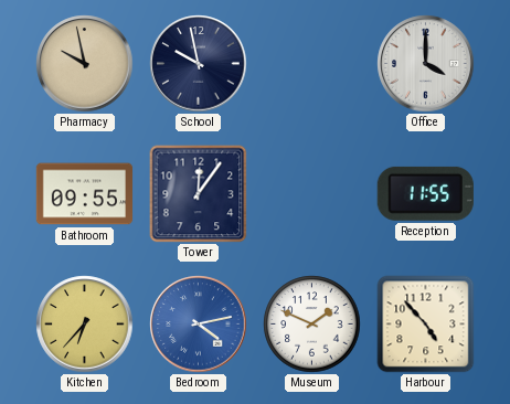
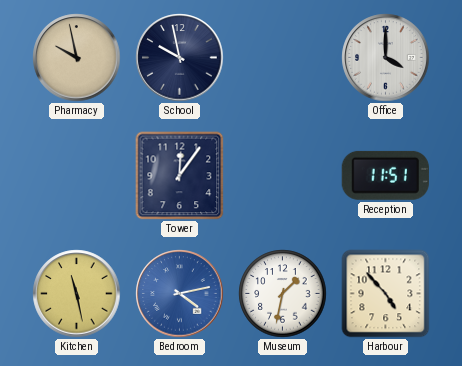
Bathroom: 09:55 -> none
Reception: 11:55 -> 11:51
Kitchen: 6:37 -> 11:28
Museum: 1:49 -> 1:32
